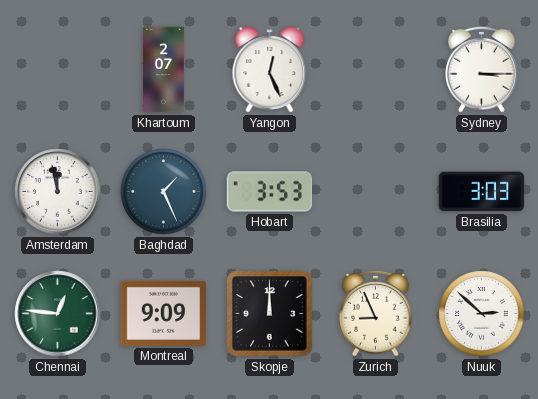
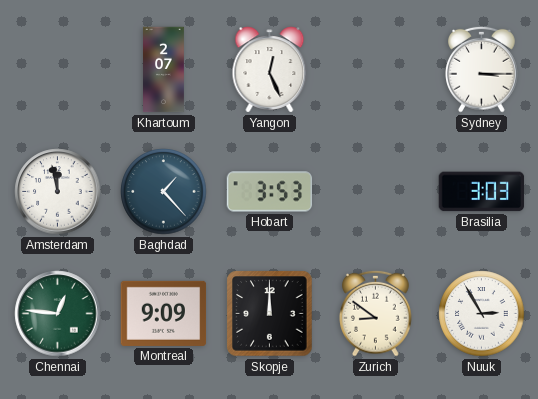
Baghdad: 1:26 -> 1:23
Zurich: 8:56 -> 8:51
Nuuk: 2:52 -> 2:55
